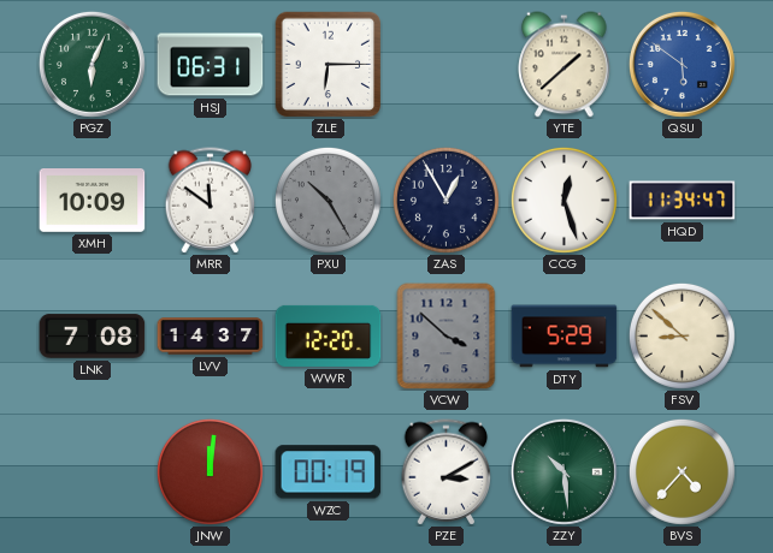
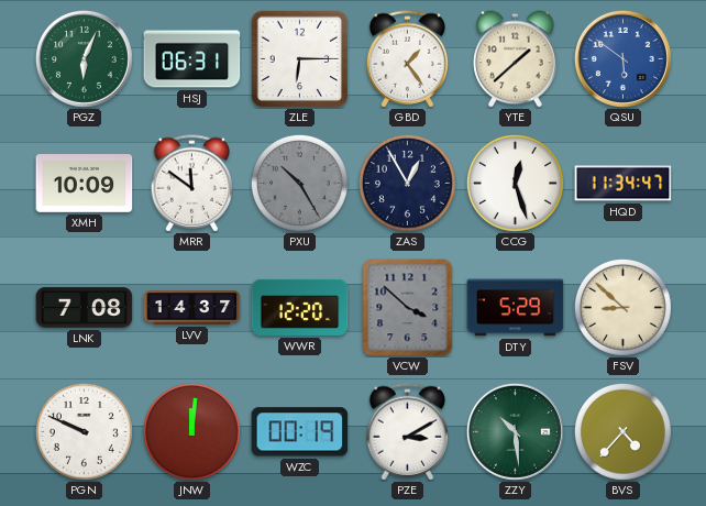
GBD: none -> 1:24
PGN: none -> 9:49
